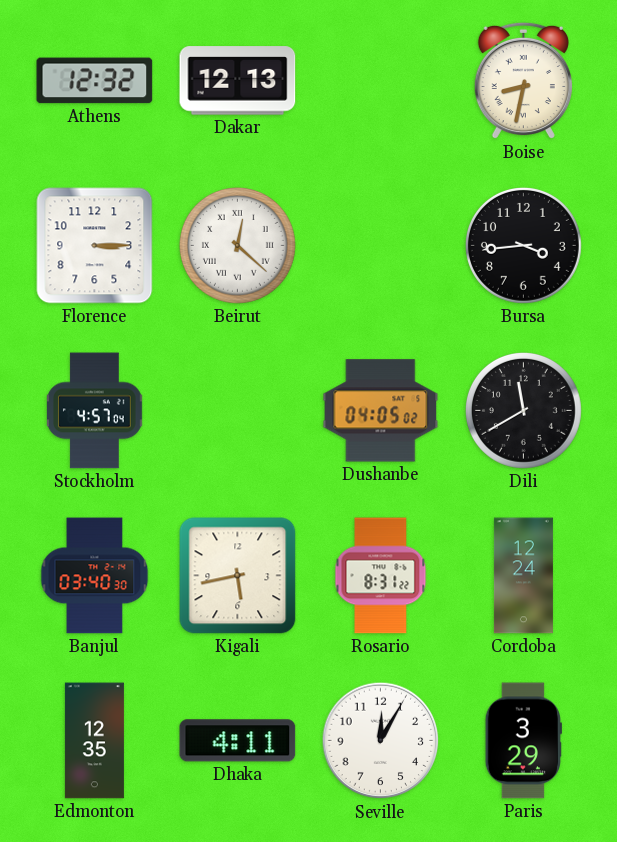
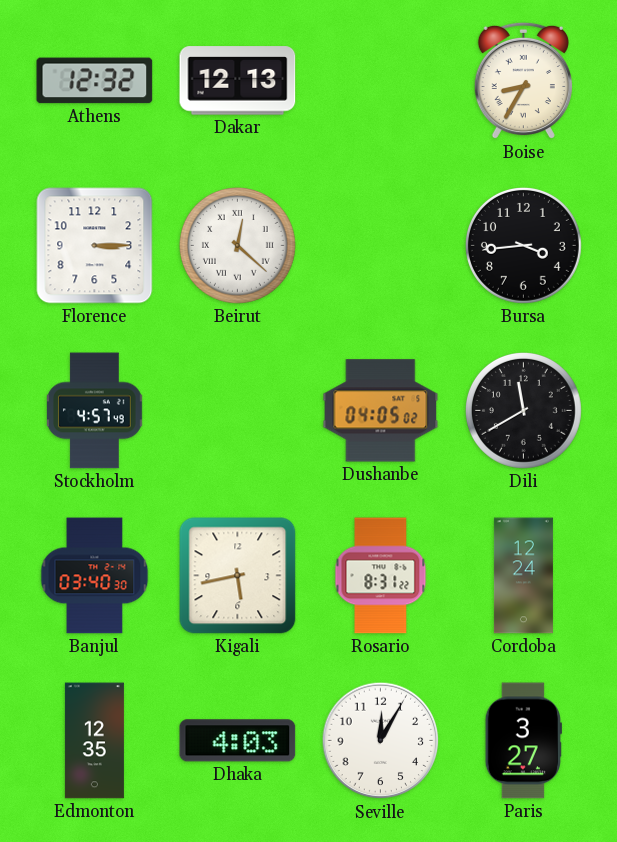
Boise: 8:32 -> 8:35
Stockholm: 4:57:04 -> 4:57:49
Dhaka: 4:11 -> 4:03
Paris: 3:29 -> 3:27
